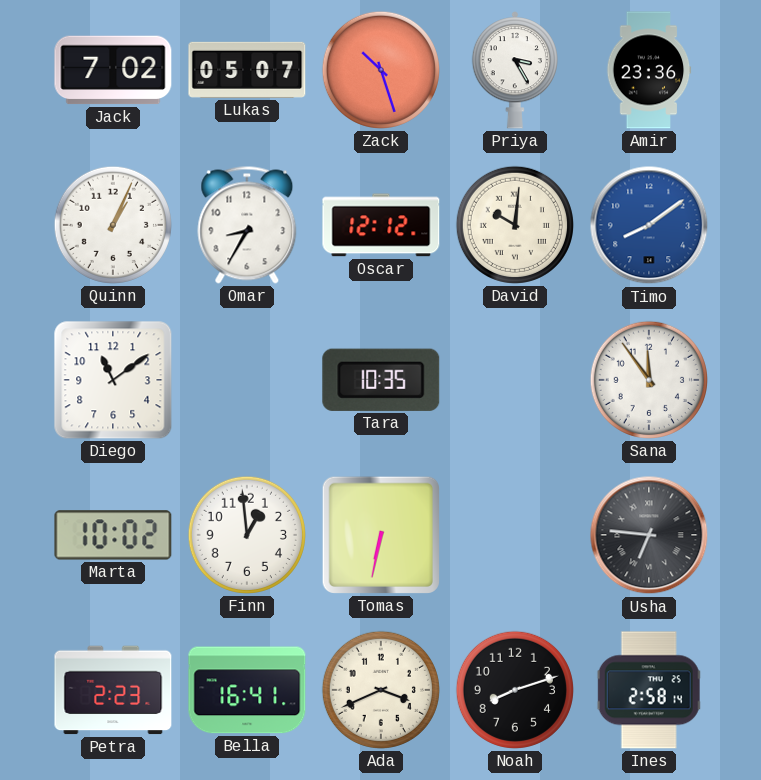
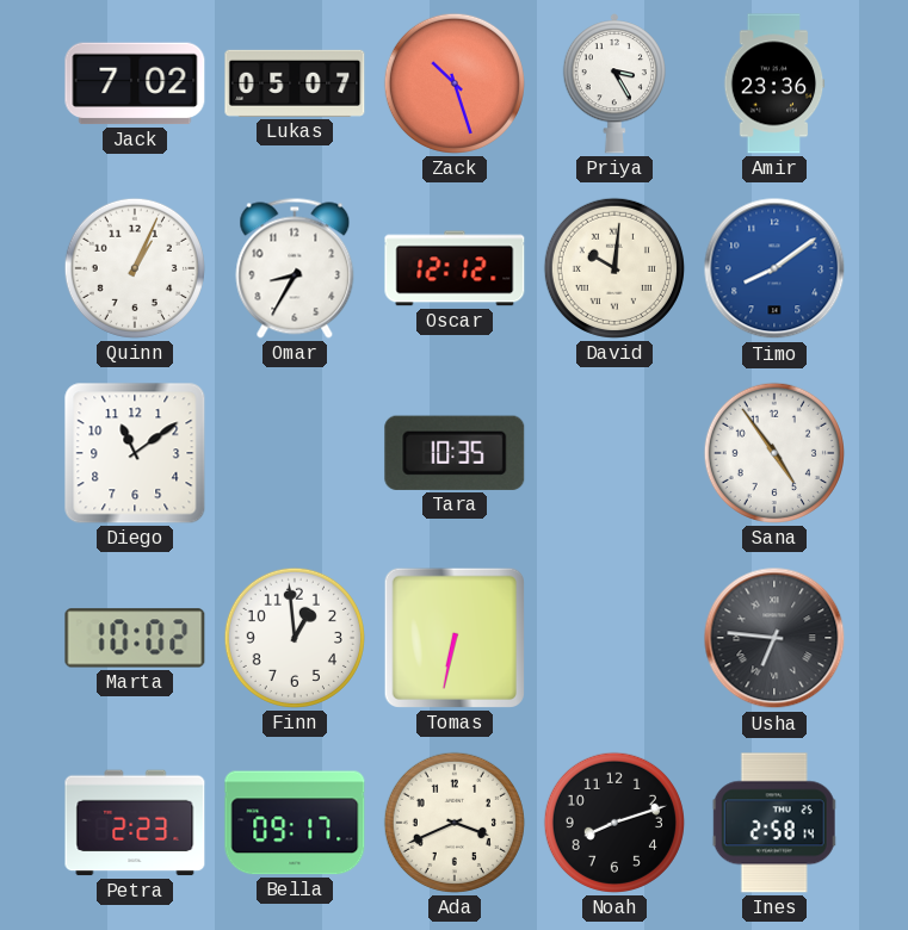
Sana: 11:54 -> 4:54
Bella: 16:41 -> 09:17
